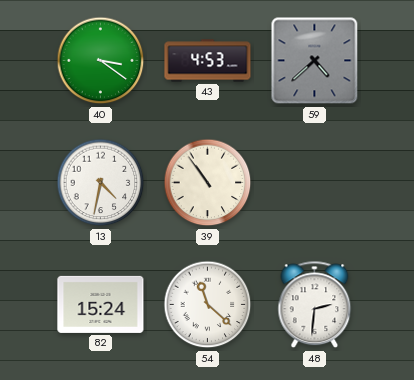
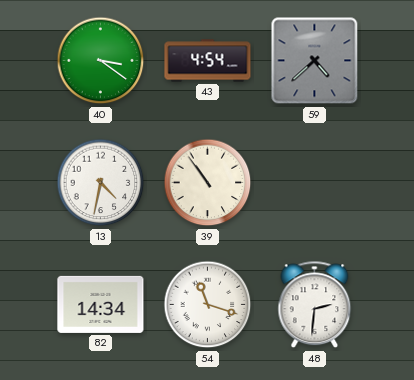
43: 4:53 -> 4:54
82: 15:24 -> 14:34
54: 11:22 -> 11:18
